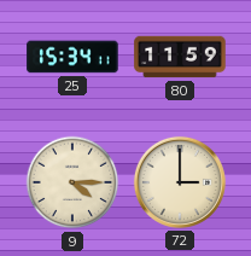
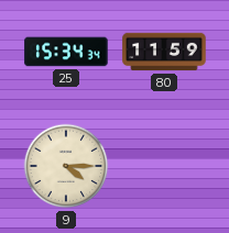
25: 15:34:11 -> 15:34:34
72: 3:00 -> none
